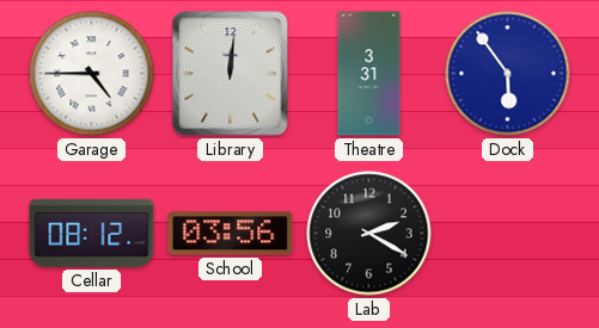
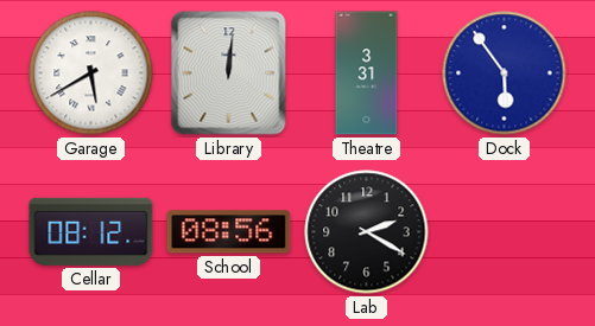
Garage: 4:45 -> 5:40
School: 03:56 -> 08:56
